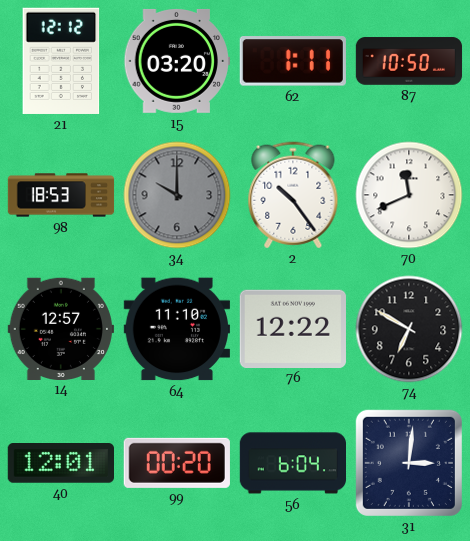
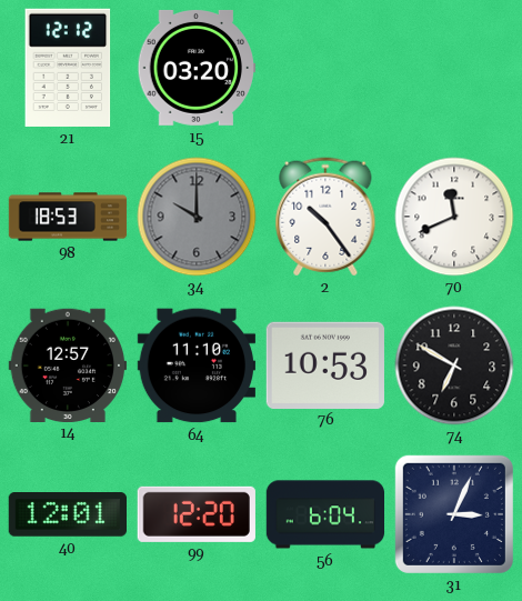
62: 1:11 -> none
87: 10:50 -> none
76: 12:22 -> 10:53
99: 00:20 -> 12:20
31: 3:01 -> 3:04
